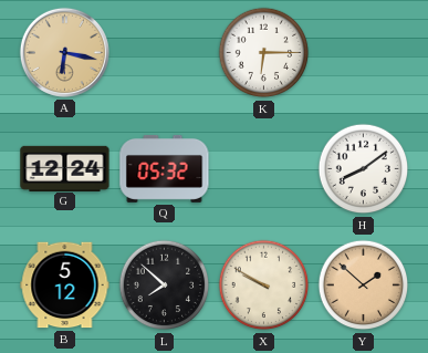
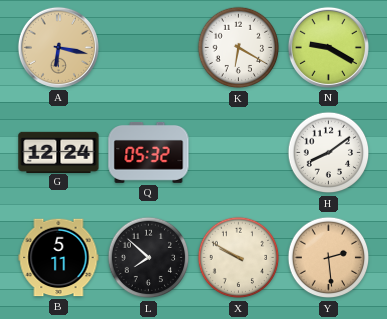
K: 6:15 -> 6:20
N: none -> 9:20
B: 5:12 -> 5:11
Y: 1:52 -> 2:29
